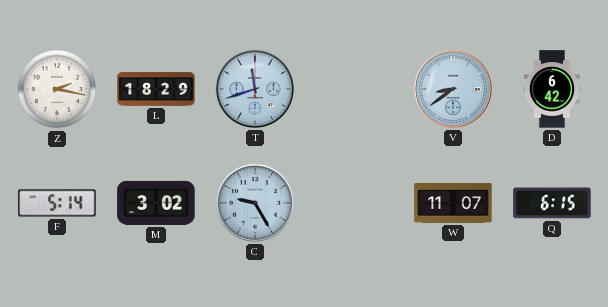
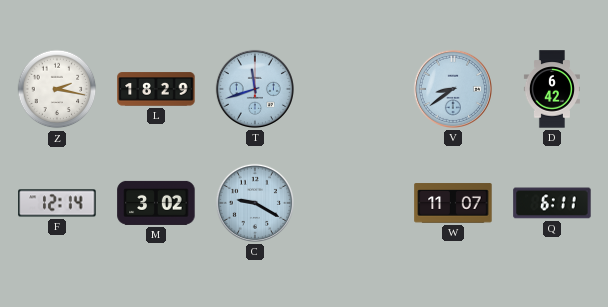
F: 5:14 -> 12:14
C: 9:25 -> 9:20
Q: 6:15 -> 6:11
